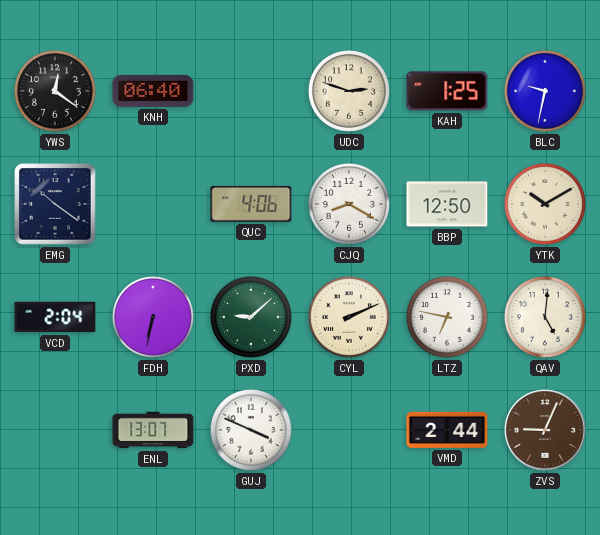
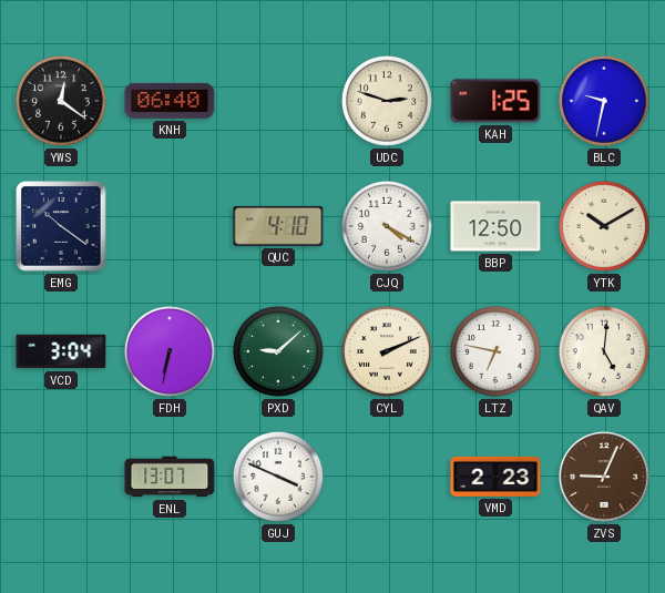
QUC: 4:06 -> 4:10
CJQ: 8:20 -> 4:20
VCD: 2:04 -> 3:04
VMD: 2:44 -> 2:23
